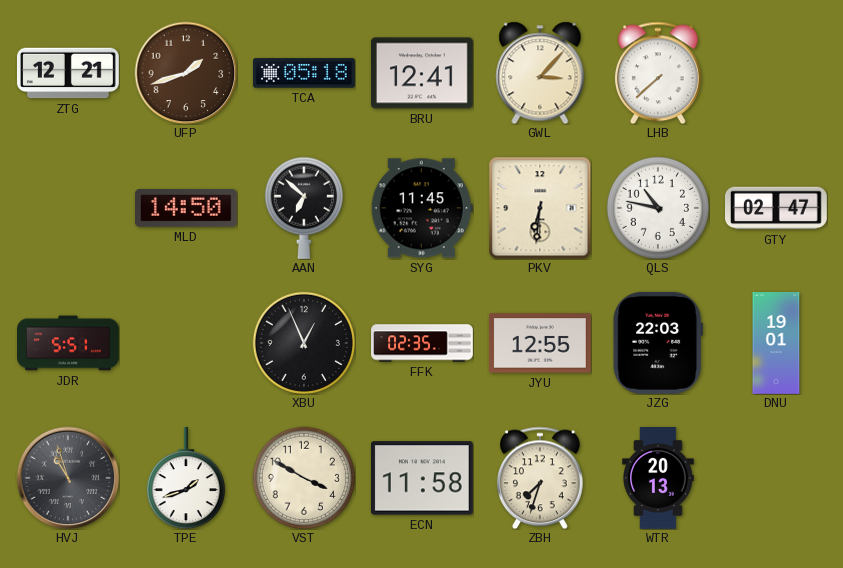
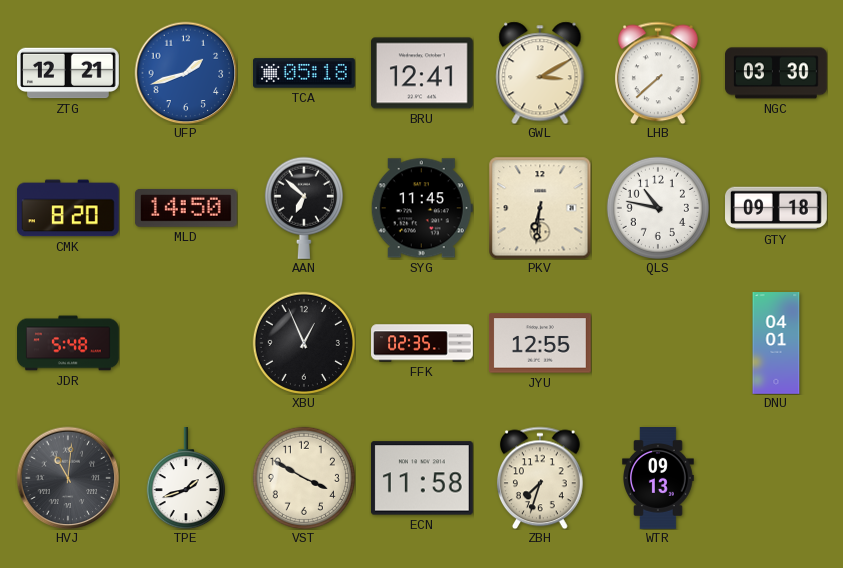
UFP dial: brown -> blue
GWL: 3:07 -> 3:10
NGC: none -> 03:30
CMK: none -> 8:20
GTY: 02:47 -> 09:18
JDR: 5:51 -> 5:48
JZG: 22:03 -> none
DNU: 19:01 -> 04:01
HVJ: 10:57 -> 11:01
WTR: 20:13 -> 09:13
